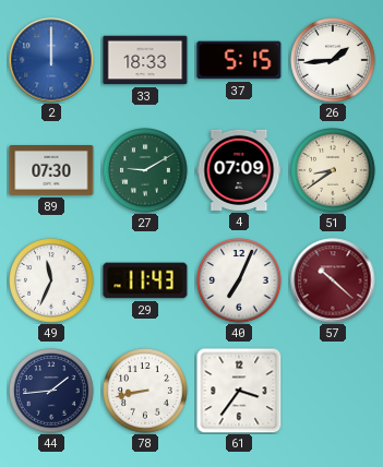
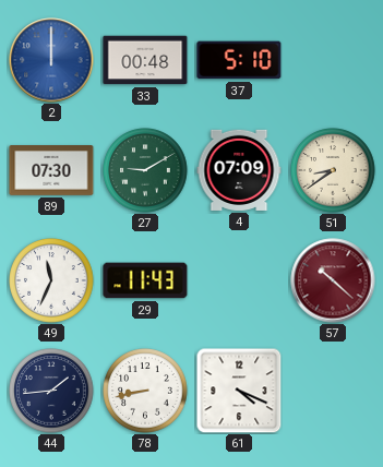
33: 18:33 -> 00:48
37: 5:15 -> 5:10
26: 1:44 -> none
40: 7:04 -> none
61: 3:36 -> 4:19
